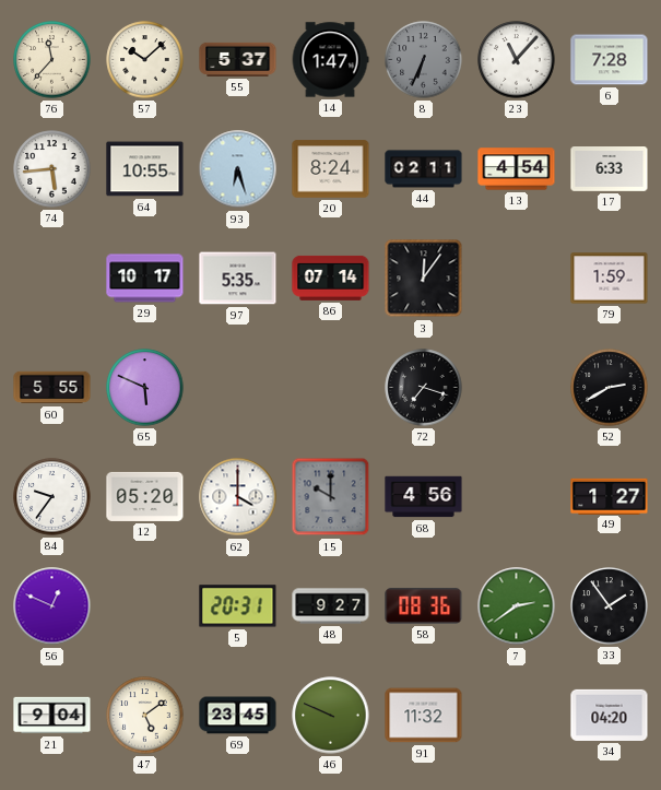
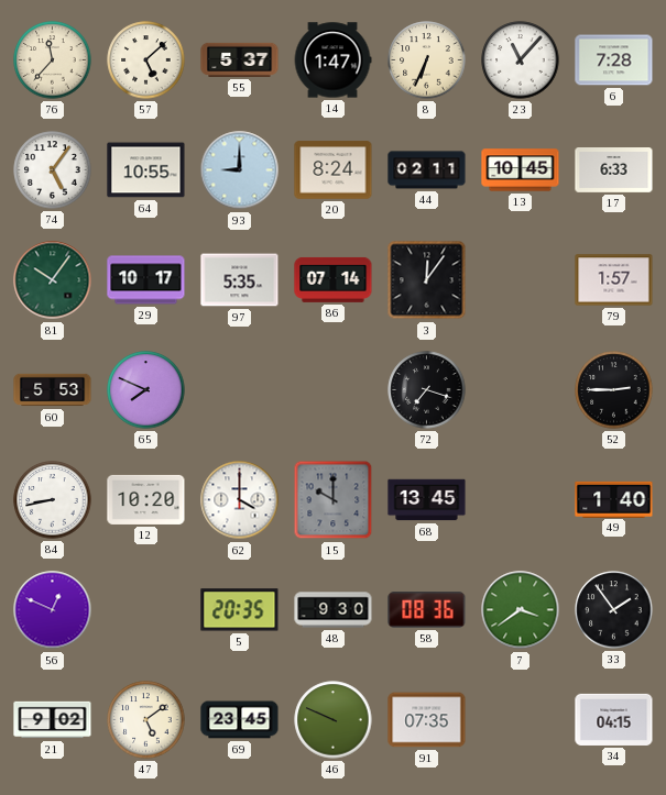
57: 10:08 -> 5:08
8 dial: grey -> cream
74: 5:44 -> 5:06
93: 6:27 -> 9:00
13: 4:54 -> 10:45
81: none -> 10:06
79: 1:59 -> 1:57
60: 5:55 -> 5:53
65: 5:49 -> 7:49
52: 2:40 -> 2:45
84: 9:36 -> 8:43
12: 05:20 -> 10:20
68: 4:56 -> 13:45
49: 1:27 -> 1:40
5: 20:31 -> 20:35
48: 9:27 -> 9:30
7: 2:39 -> 3:39
21: 9:04 -> 9:02
91: 11:32 -> 07:35
34: 04:20 -> 04:15
